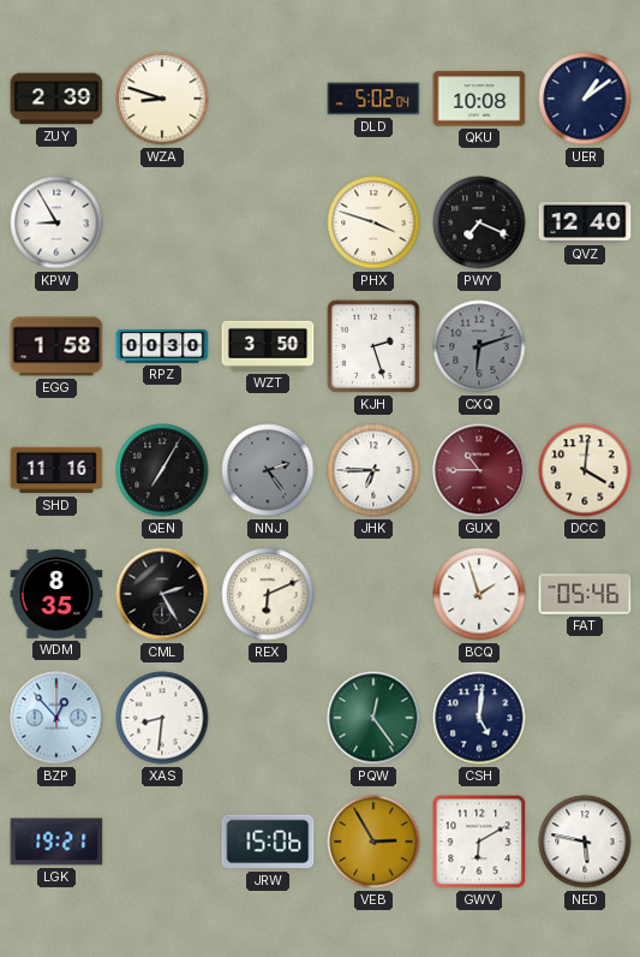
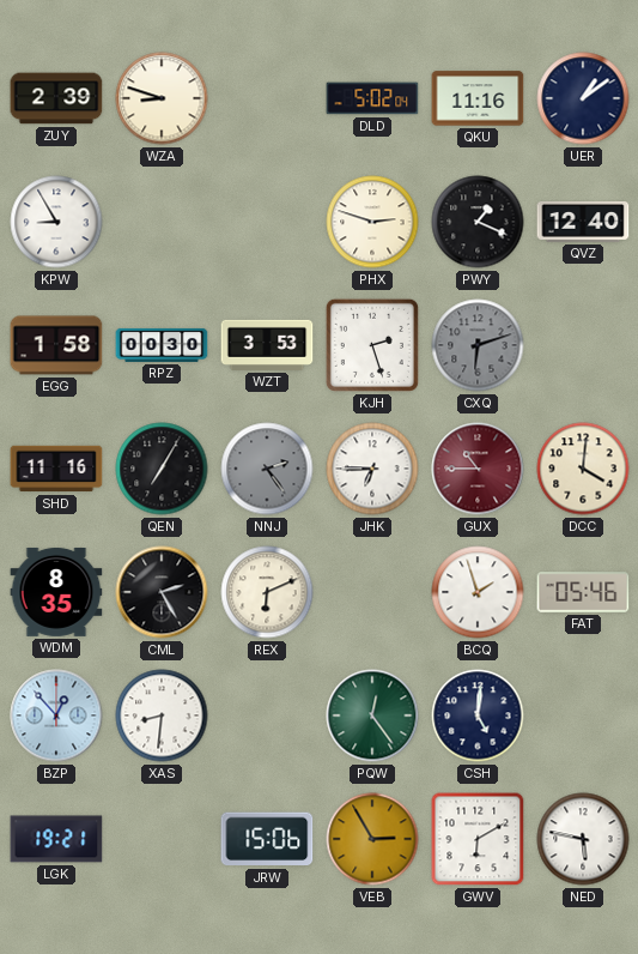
QKU: 10:08 -> 11:16
PHX: 3:48 -> 2:48
PWY: 7:19 -> 1:19
WZT: 3:50 -> 3:53
